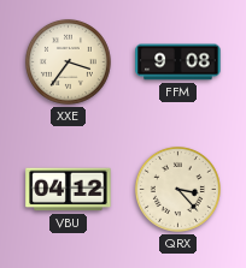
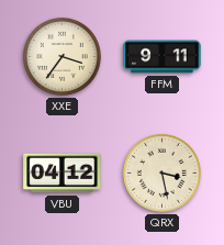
FFM: 9:08 -> 9:11
QRX: 3:23 -> 3:28
